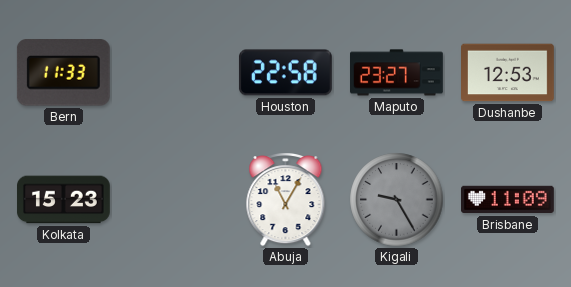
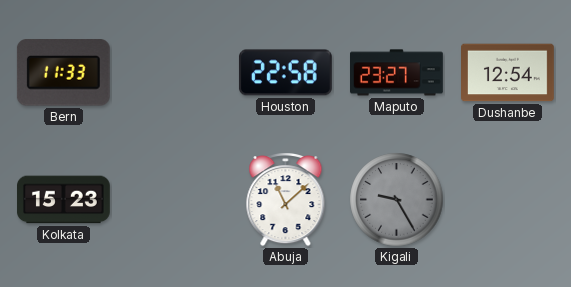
Dushanbe: 12:53 -> 12:54
Abuja: 11:05 -> 11:08
Brisbane: 11:09 -> none
